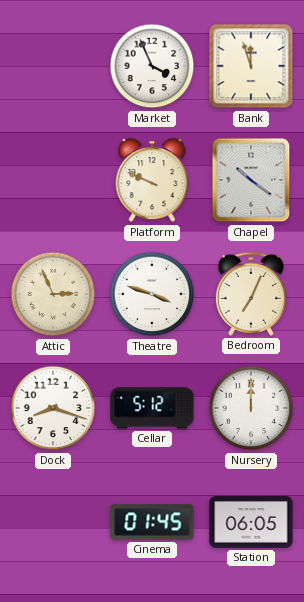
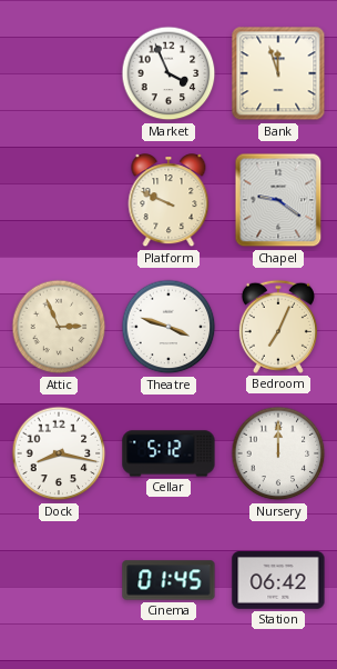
Chapel: 10:21 -> 9:21
Dock: 8:18 -> 8:17
Station: 06:05 -> 06:42
